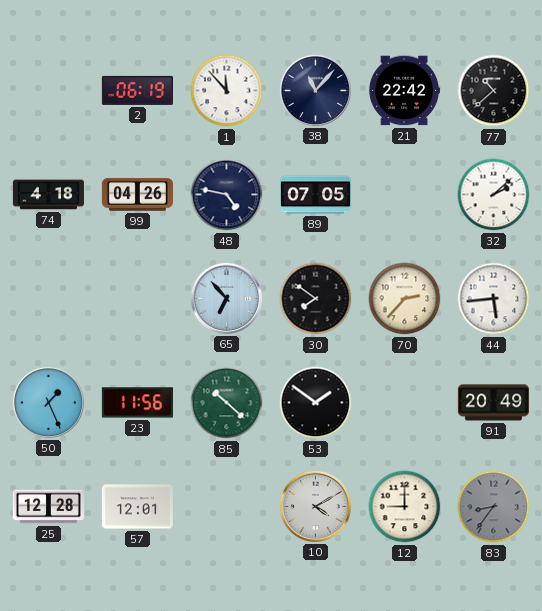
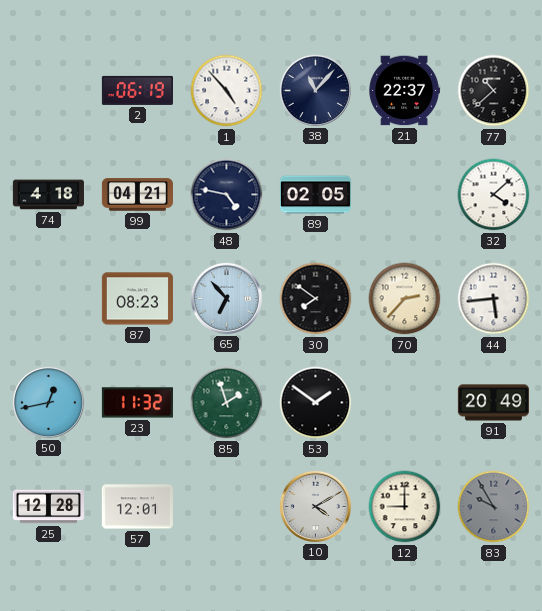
1: 11:53 -> 4:53
21: 22:42 -> 22:37
99: 04:26 -> 04:21
89: 07:05 -> 02:05
32: 2:08 -> 4:08
87: none -> 08:23
50: 1:26 -> 12:43
23: 11:56 -> 11:32
85: 10:22 -> 1:57
83: 8:36 -> 9:55
